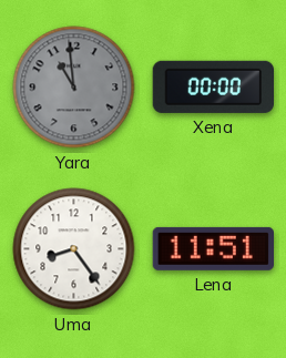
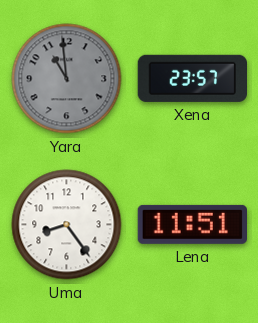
Xena: 00:00 -> 23:57
